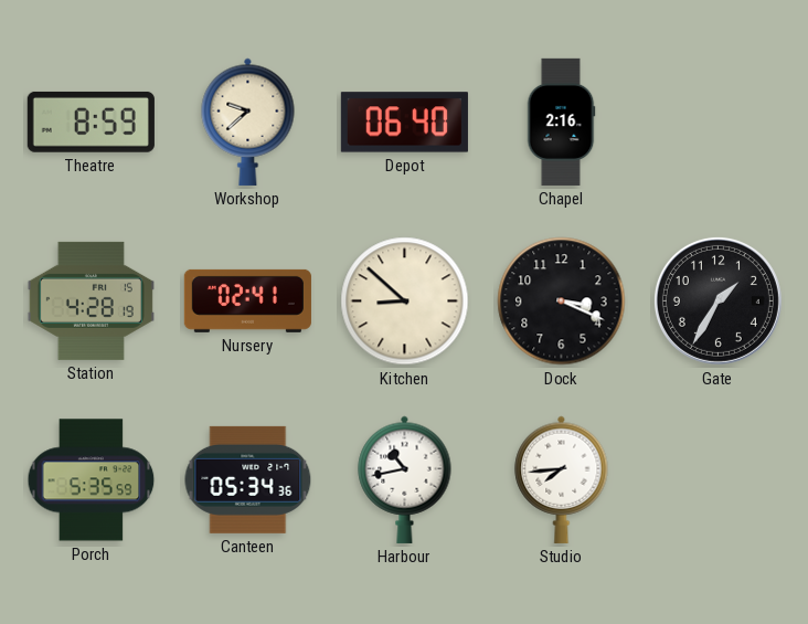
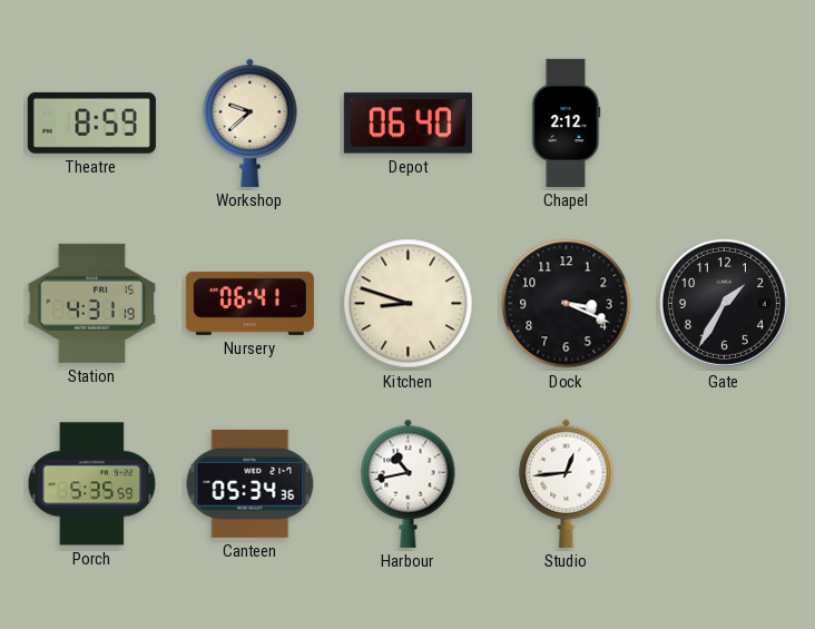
Chapel: 2:16 -> 2:12
Station: 4:28 -> 4:31
Nursery: 02:41 -> 06:41
Kitchen: 8:52 -> 8:48
Studio: 7:44 -> 12:44
